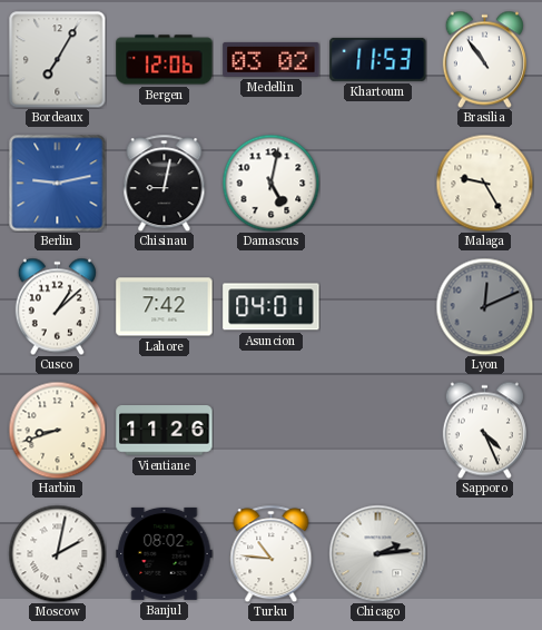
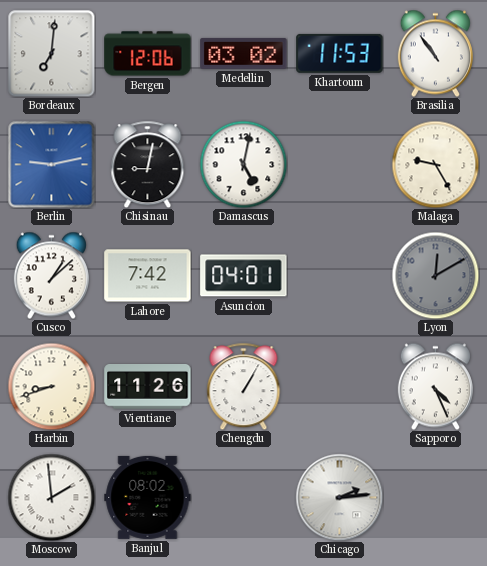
Bordeaux: 7:05 -> 7:01
Lyon: 12:11 -> 12:10
Chengdu: none -> 1:05
Moscow: 2:02 -> 1:59
Turku: 10:46 -> none
